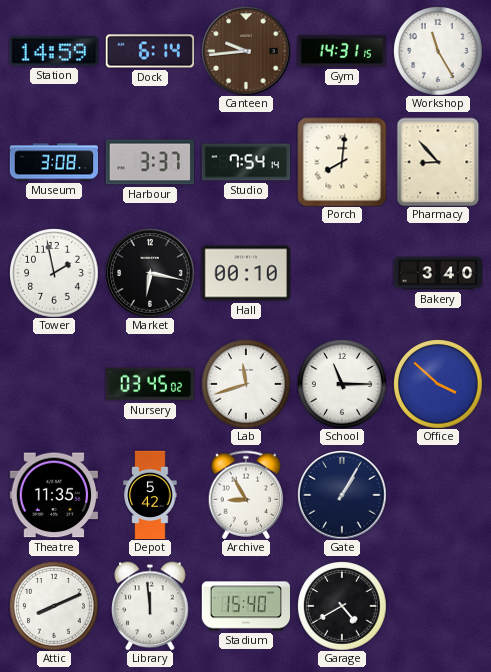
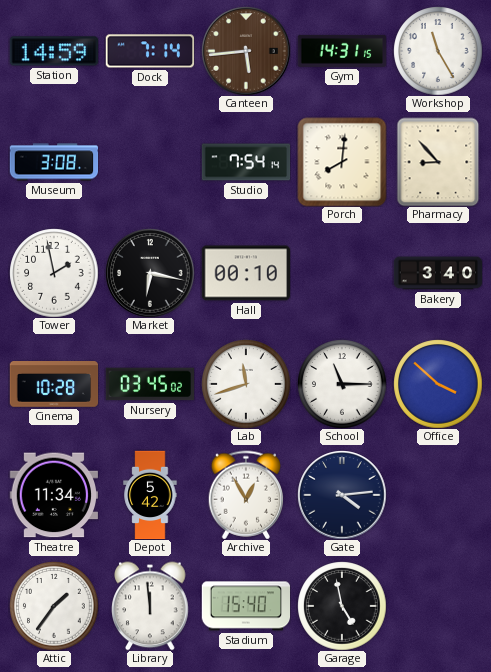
Dock: 6:14 -> 7:14
Canteen: 9:44 -> 5:44
Harbour: 3:37 -> none
Cinema: none -> 10:28
Theatre: 11:35 -> 11:34
Archive: 8:55 -> 12:55
Gate: 1:05 -> 4:14
Attic: 8:11 -> 1:36
Garage: 4:40 -> 4:58
